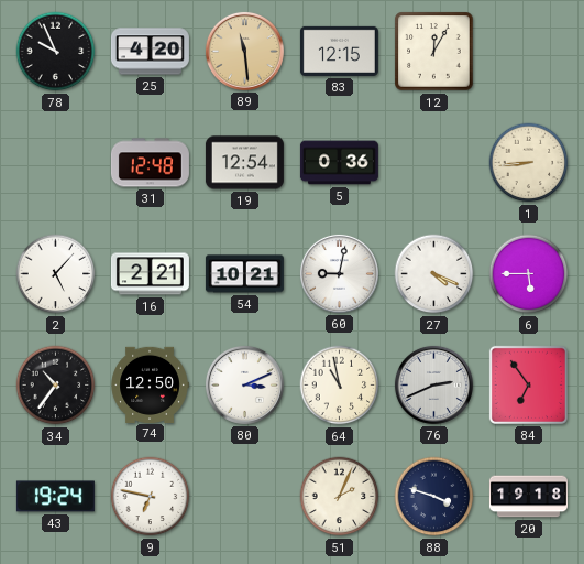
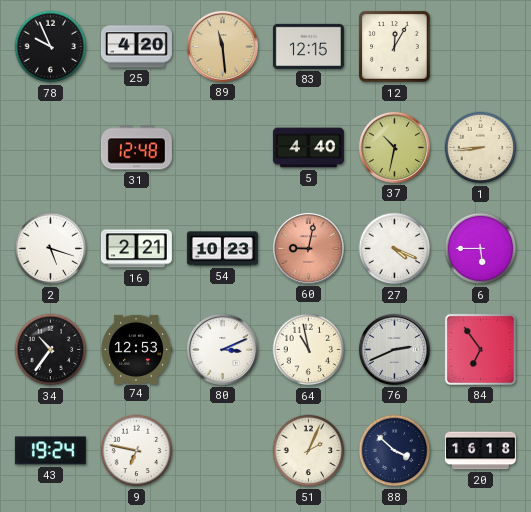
19: 12:54 -> none
5: 0:36 -> 4:40
37: none -> 10:32
2: 5:07 -> 5:18
54: 10:21 -> 10:23
60 dial: white -> salmon
74: 12:50 -> 12:53
88: 3:48 -> 3:52
20: 19:18 -> 16:18
